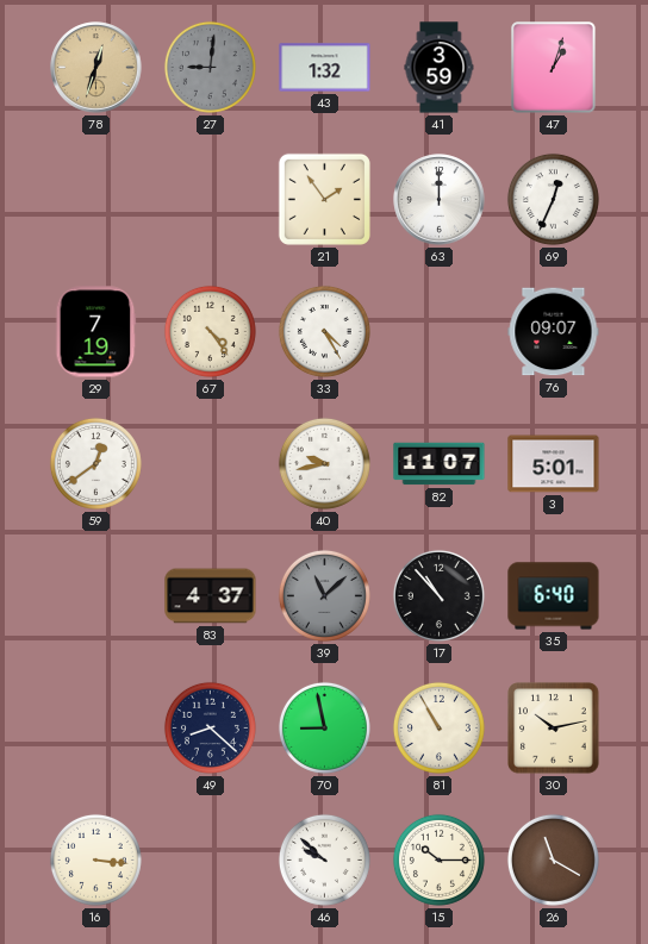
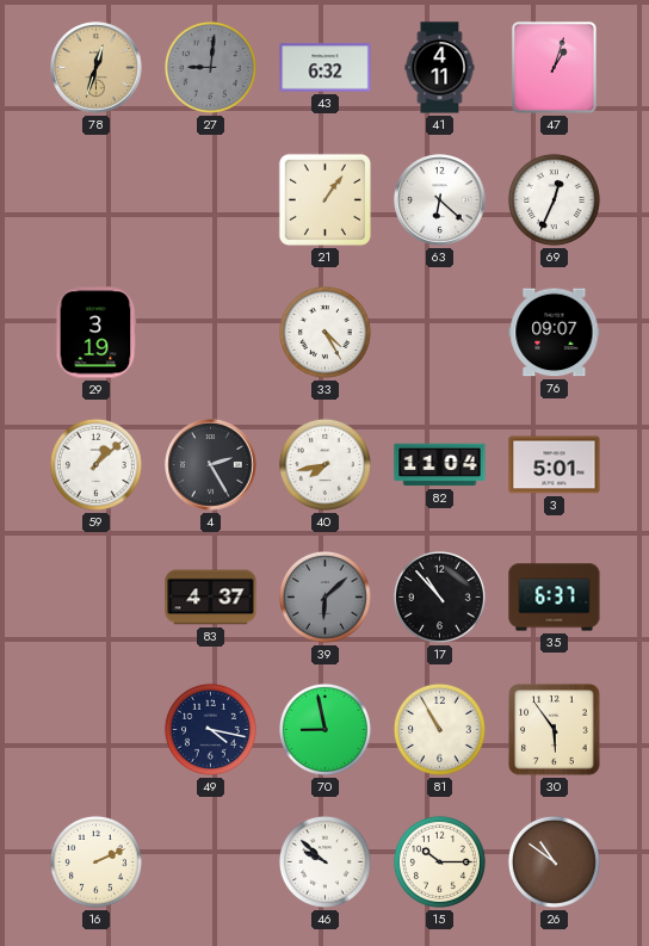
43: 1:32 -> 6:32
41: 3:59 -> 4:11
21: 1:54 -> 1:06
63: 12:00 -> 6:22
29: 7:19 -> 3:19
67: 4:24 -> none
59: 12:39 -> 1:08
4: none -> 2:25
40: 9:43 -> 7:43
82: 11:07 -> 11:04
39: 11:08 -> 6:08
35: 6:40 -> 6:37
49: 8:22 -> 4:17
30: 10:13 -> 5:54
16: 3:16 -> 2:11
26: 11:20 -> 10:51
